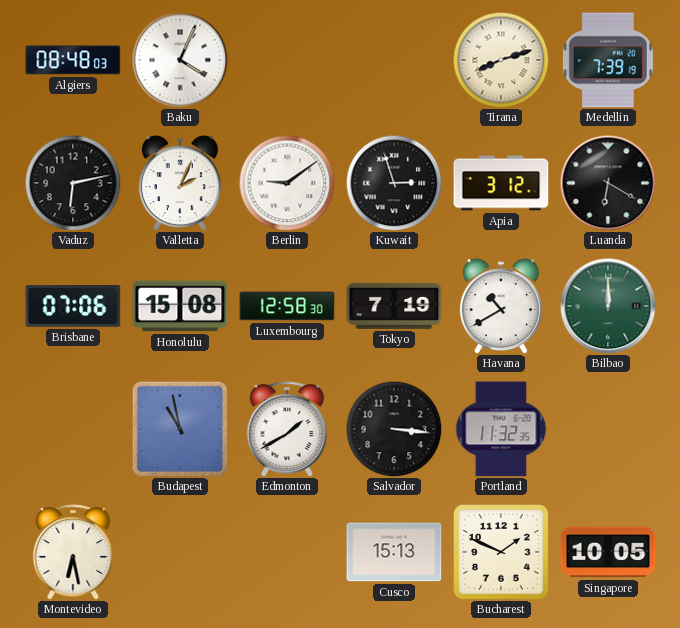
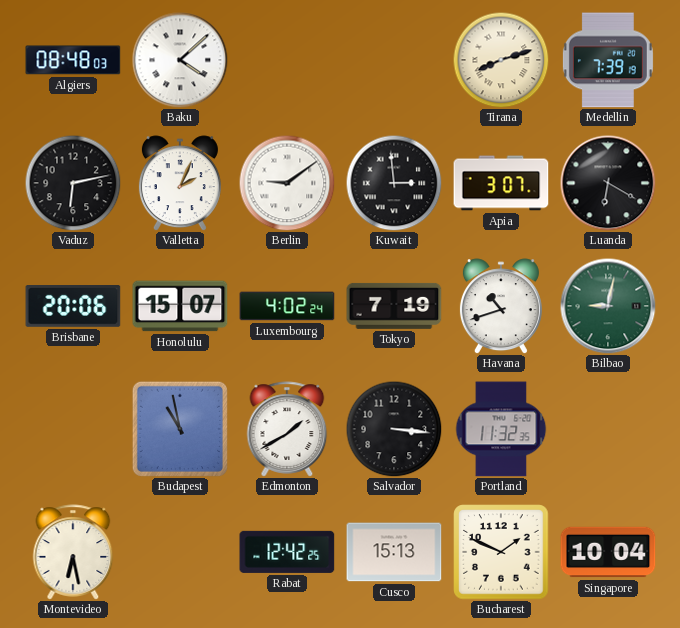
Baku: 4:04 -> 4:08
Kuwait: 2:57 -> 2:59
Apia: 3:12 -> 3:07
Brisbane: 07:06 -> 20:06
Honolulu: 15:08 -> 15:07
Luxembourg: 12:58 -> 4:02
Havana: 10:40 -> 10:42
Bilbao: 12:00 -> 9:02
Rabat: none -> 12:42
Singapore: 10:05 -> 10:04
